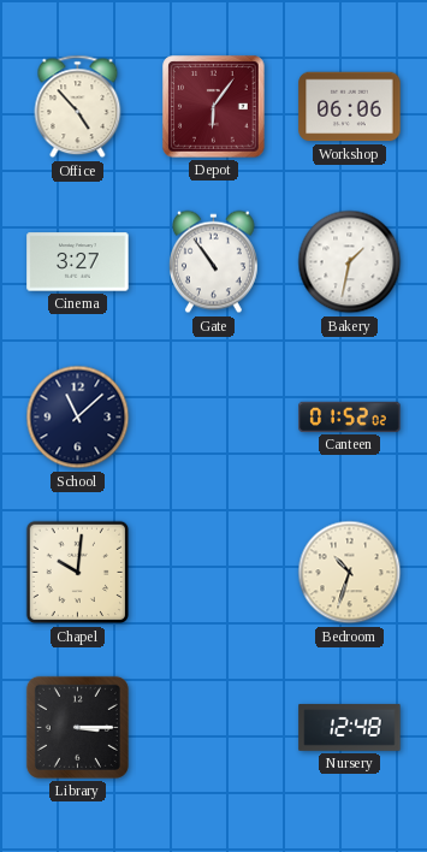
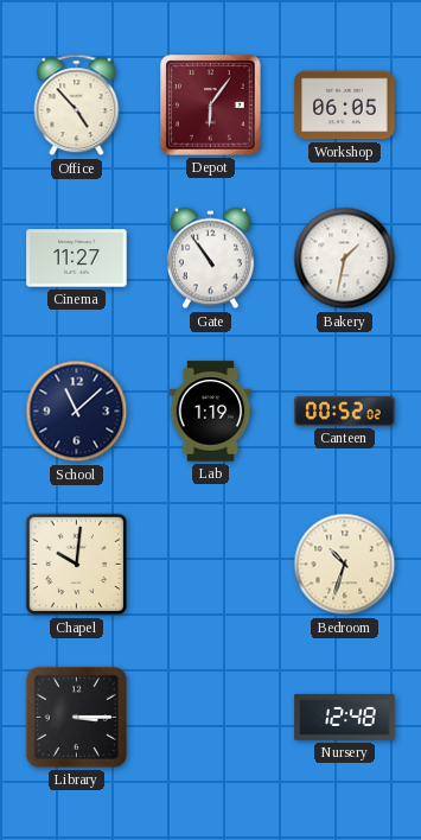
Workshop: 06:06 -> 06:05
Cinema: 3:27 -> 11:27
Lab: none -> 1:19
Canteen: 01:52 -> 00:52
